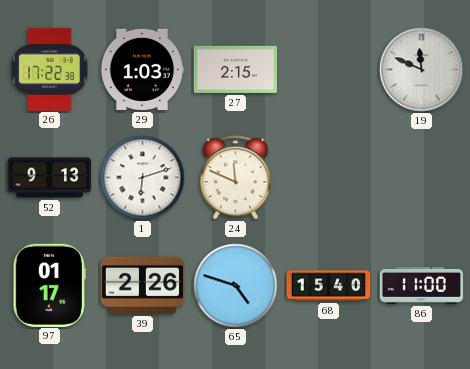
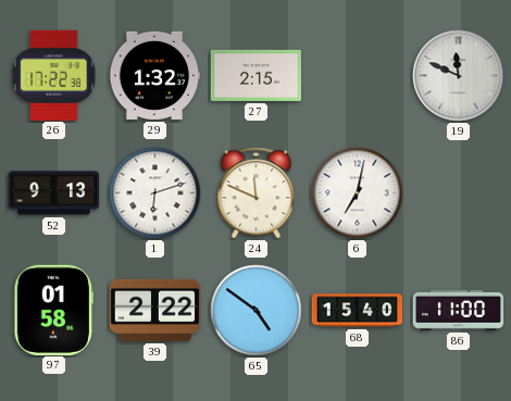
29: 1:03 -> 1:32
6: none -> 7:02
97: 01:17 -> 01:58
39: 2:26 -> 2:22
65: 4:48 -> 4:51
